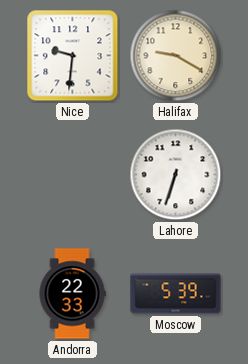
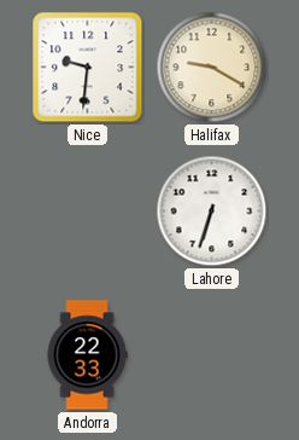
Moscow: 5:39 -> none
